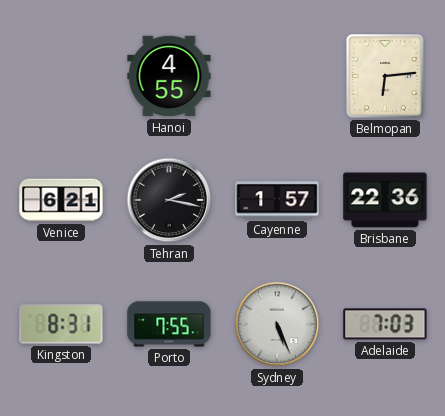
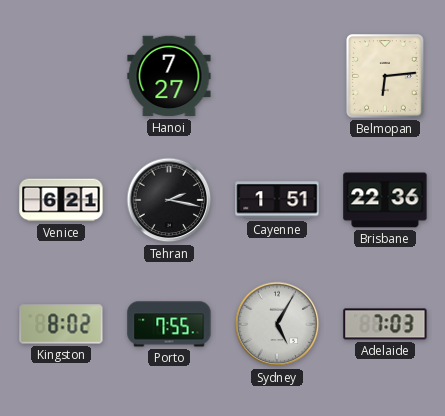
Hanoi: 4:55 -> 7:27
Cayenne: 1:57 -> 1:51
Kingston: 8:31 -> 8:02
Sydney: 5:26 -> 5:05
